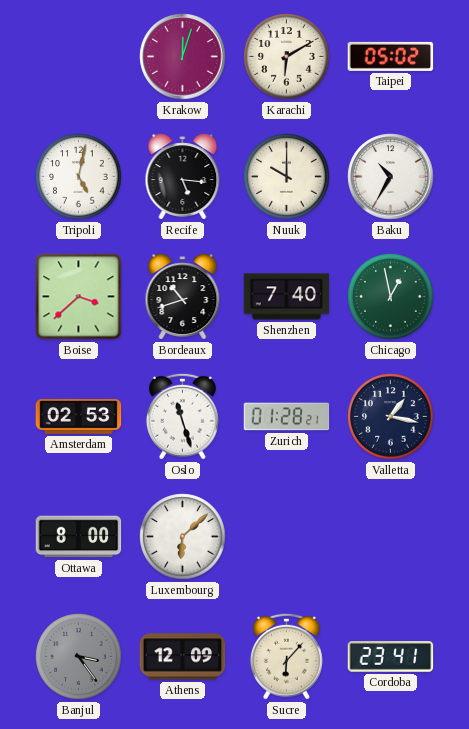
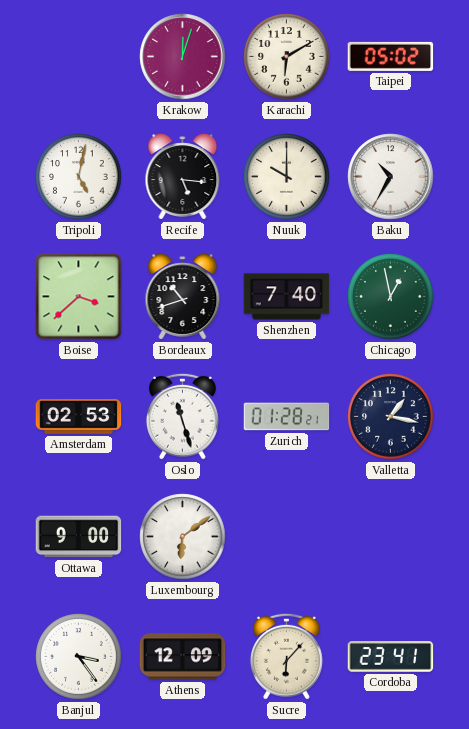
Ottawa: 8:00 -> 9:00
Luxembourg: 6:08 -> 6:09
Banjul dial: grey -> white
